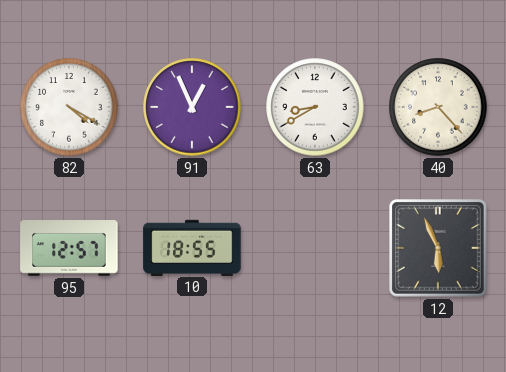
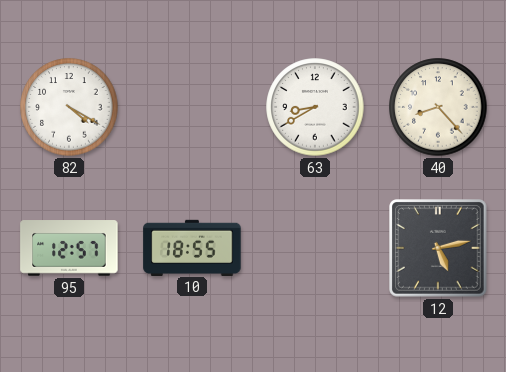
91: 12:56 -> none
12: 5:56 -> 5:13
